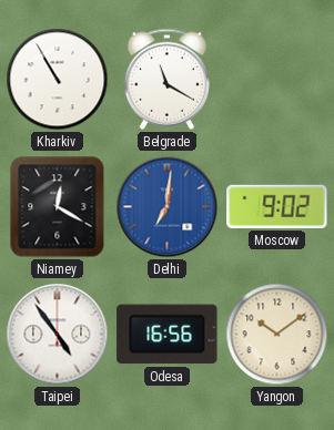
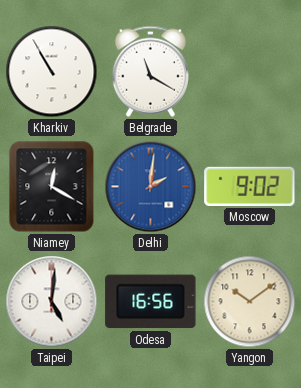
Delhi: 7:01 -> 2:01
Taipei: 4:54 -> 5:01
